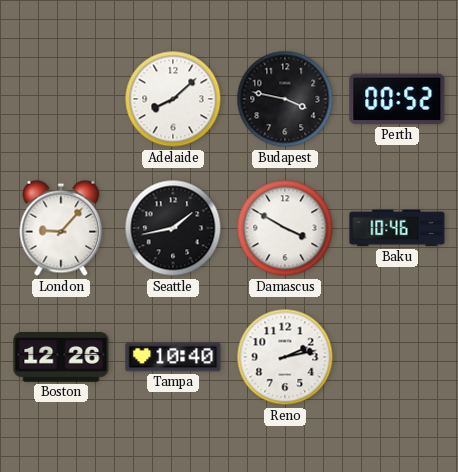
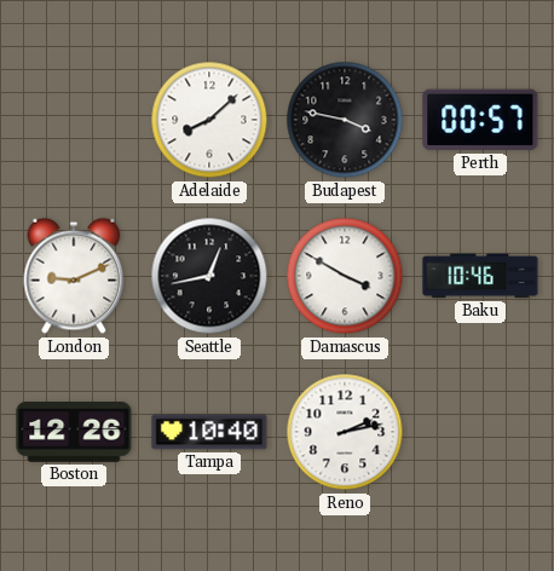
Perth: 00:52 -> 00:57
London: 9:07 -> 9:11
Seattle: 1:43 -> 12:43
